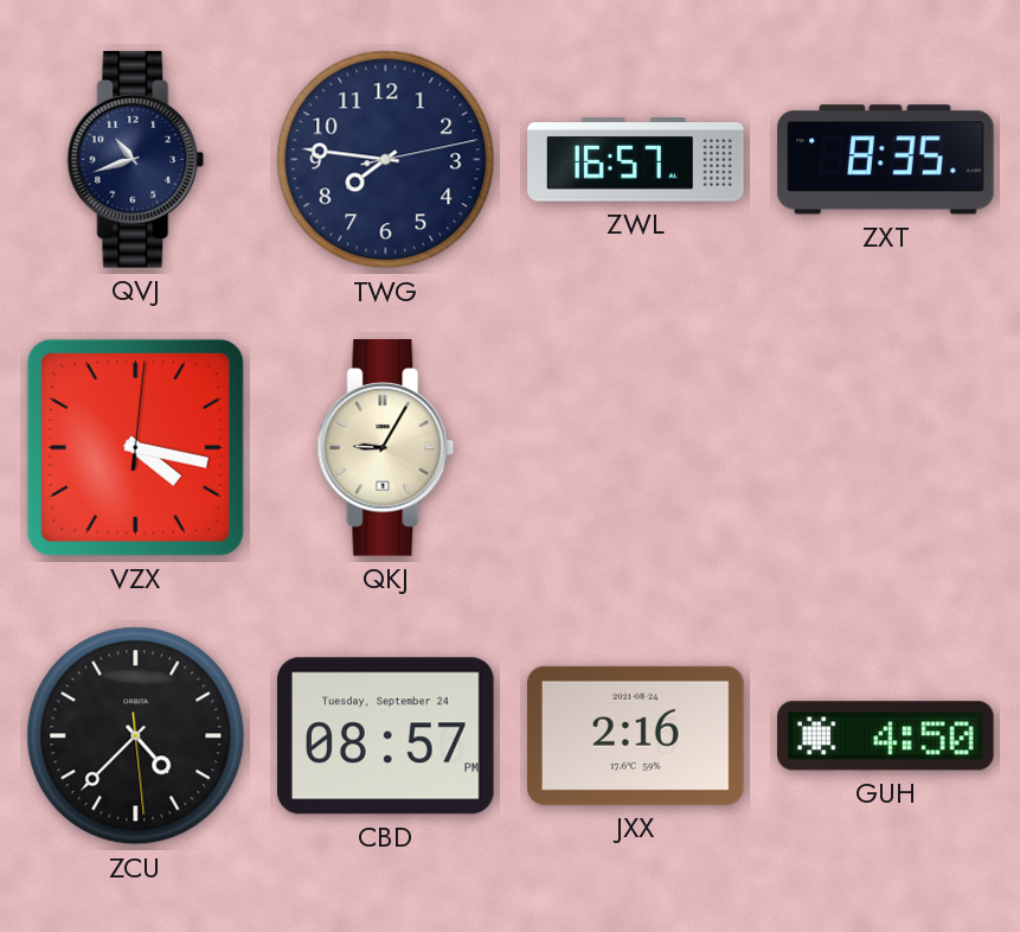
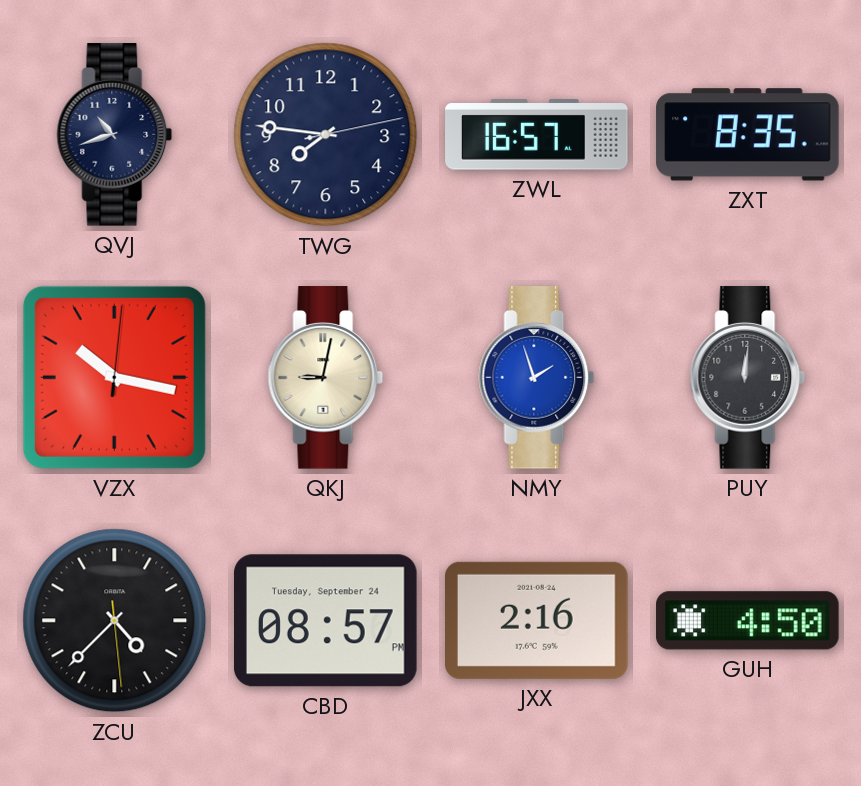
VZX: 4:17 -> 10:17
QKJ: 9:05 -> 9:02
NMY: none -> 1:57
PUY: none -> 12:01
